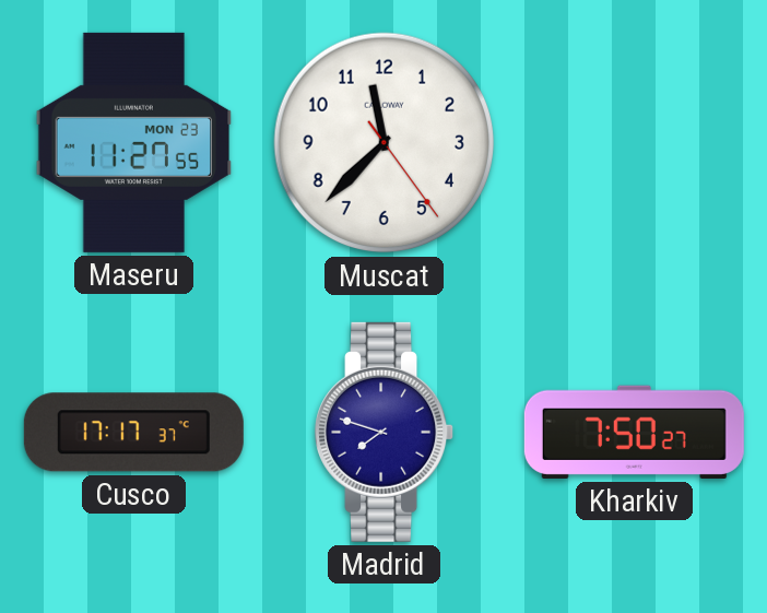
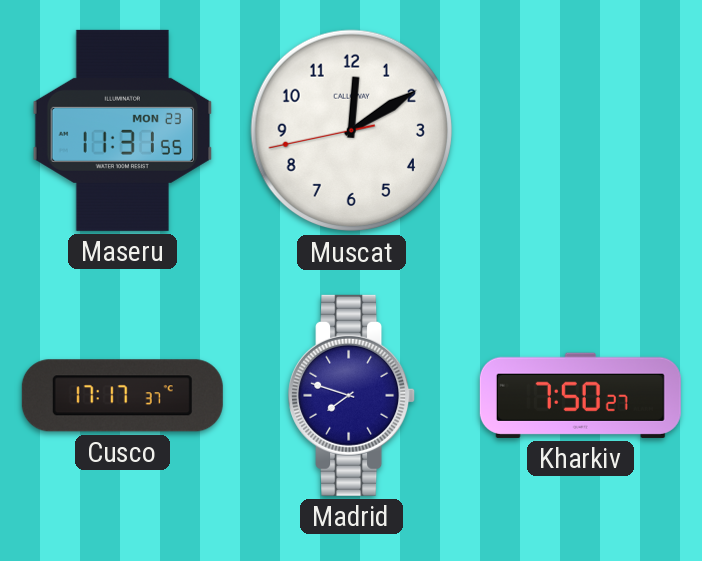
Maseru: 11:27 -> 11:31
Muscat: 11:37 -> 12:09
